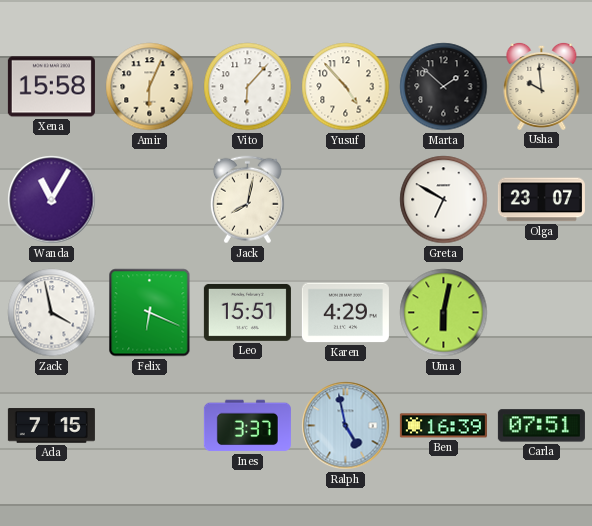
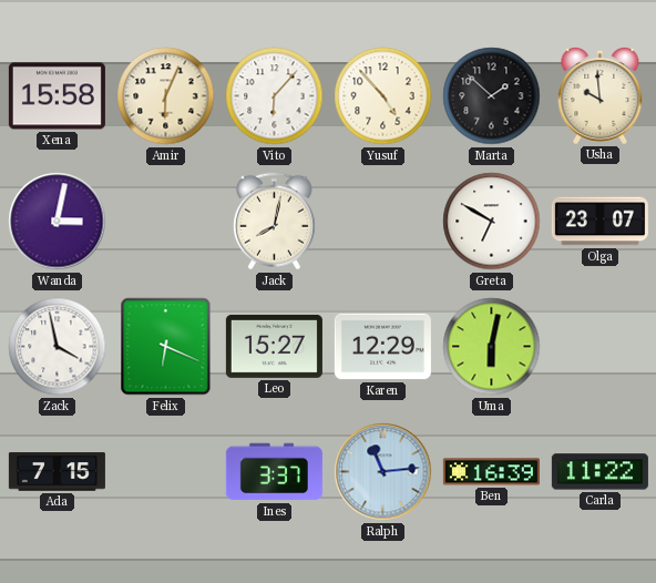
Wanda: 11:05 -> 3:02
Leo: 15:51 -> 15:27
Karen: 4:29 -> 12:29
Ralph: 4:58 -> 11:14
Carla: 07:51 -> 11:22
